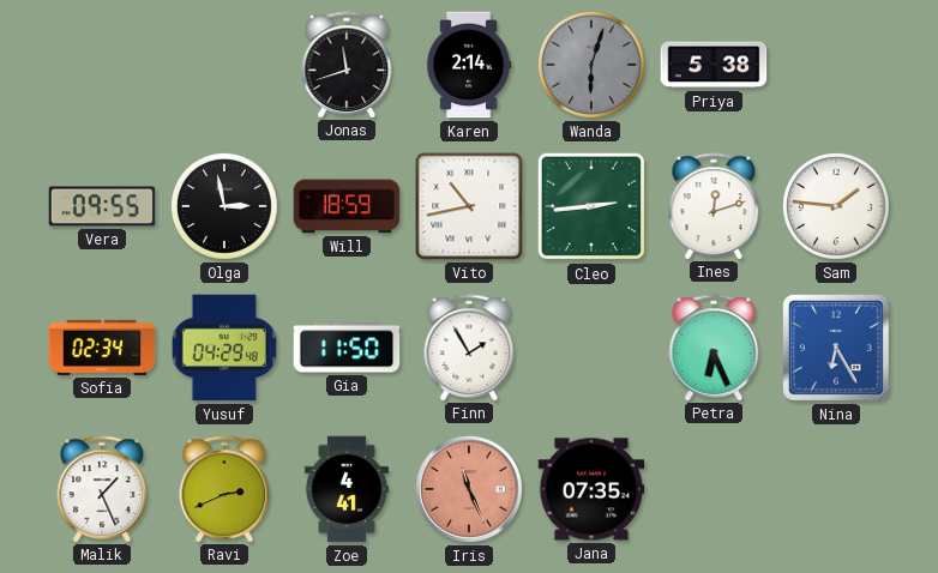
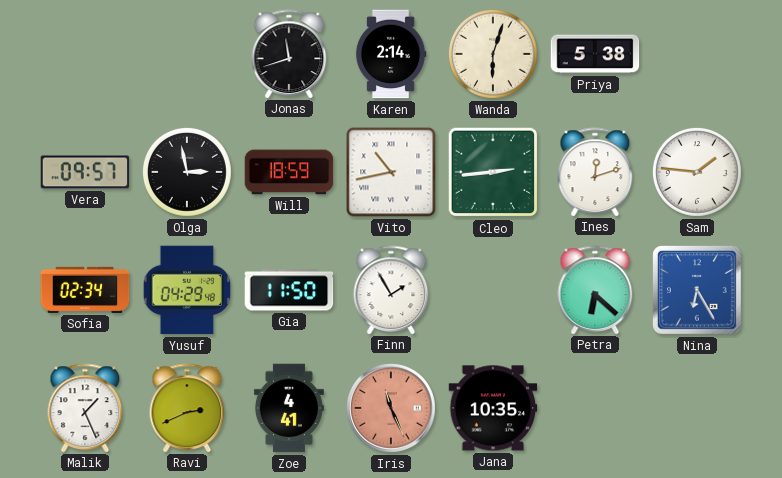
Wanda dial: grey -> cream
Vera: 09:55 -> 09:57
Petra: 6:26 -> 6:22
Jana: 07:35 -> 10:35
